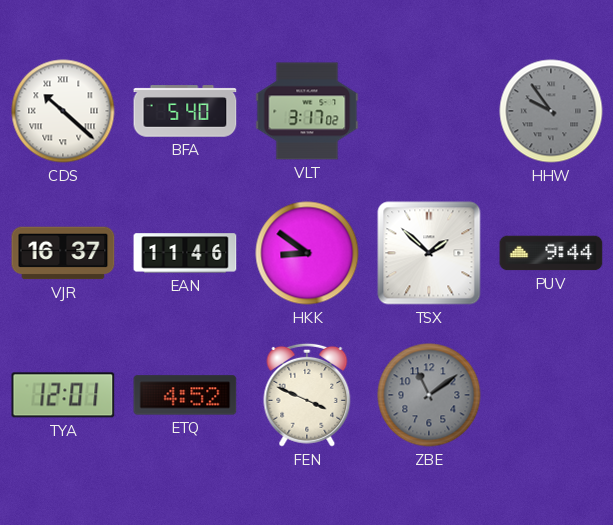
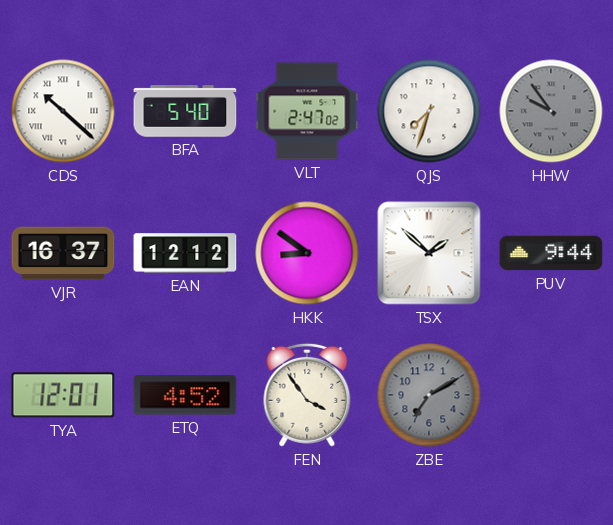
VLT: 3:17 -> 2:47
QJS: none -> 7:33
EAN: 11:46 -> 12:12
FEN: 3:49 -> 3:54
ZBE: 11:09 -> 7:10
